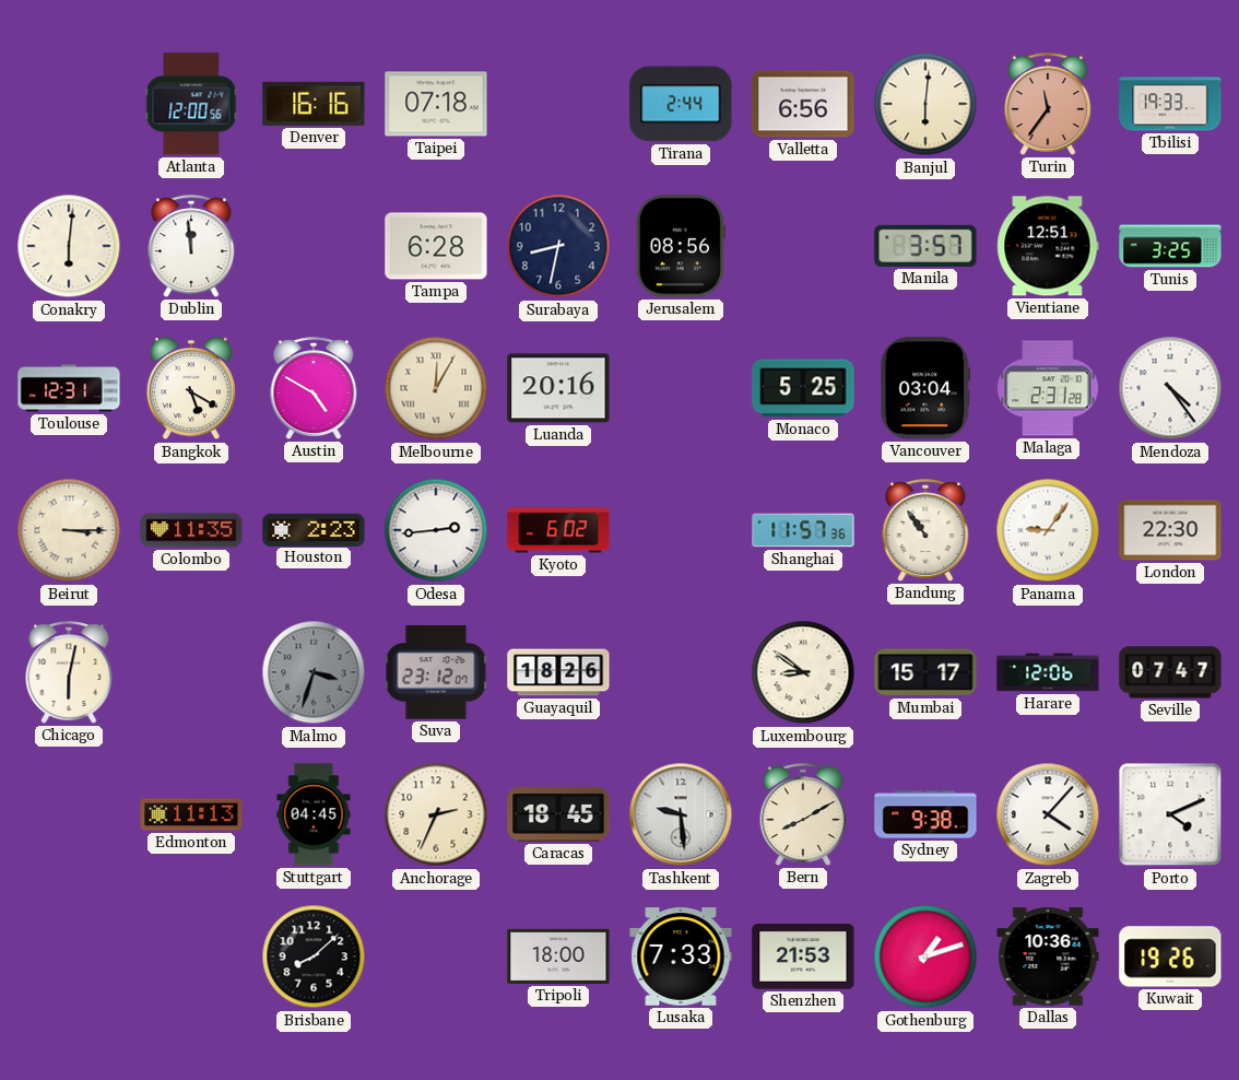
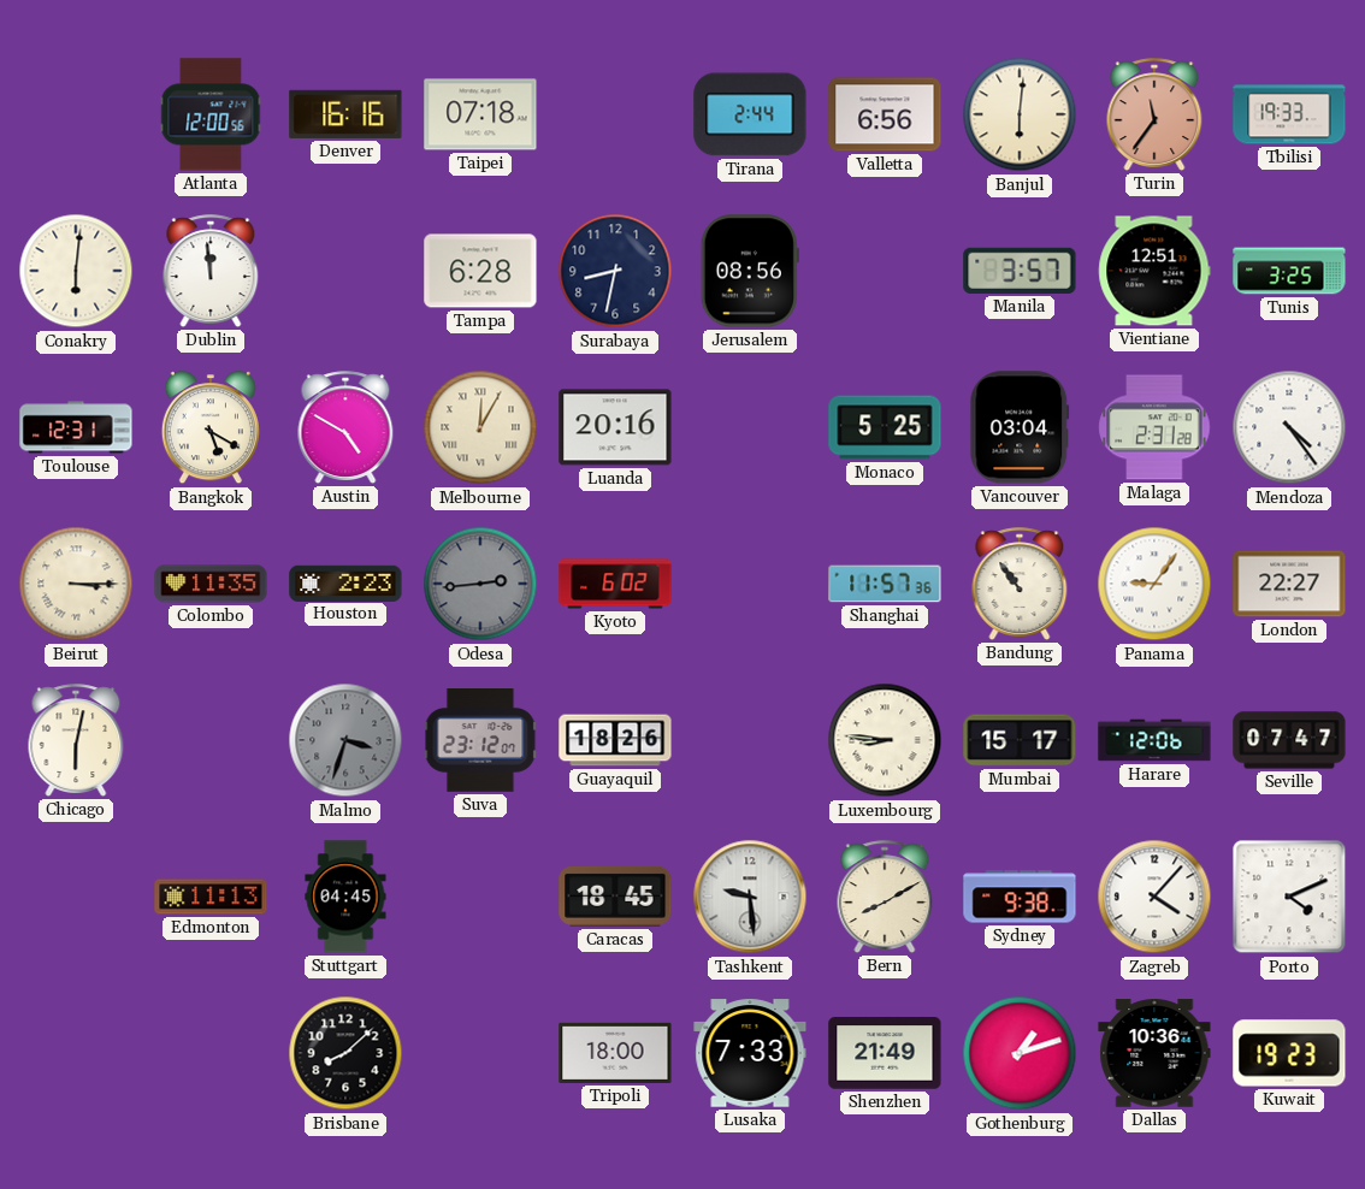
Odesa dial: white -> grey
London: 22:30 -> 22:27
Luxembourg: 8:51 -> 8:46
Anchorage: 2:34 -> none
Shenzhen: 21:53 -> 21:49
Kuwait: 19:26 -> 19:23
